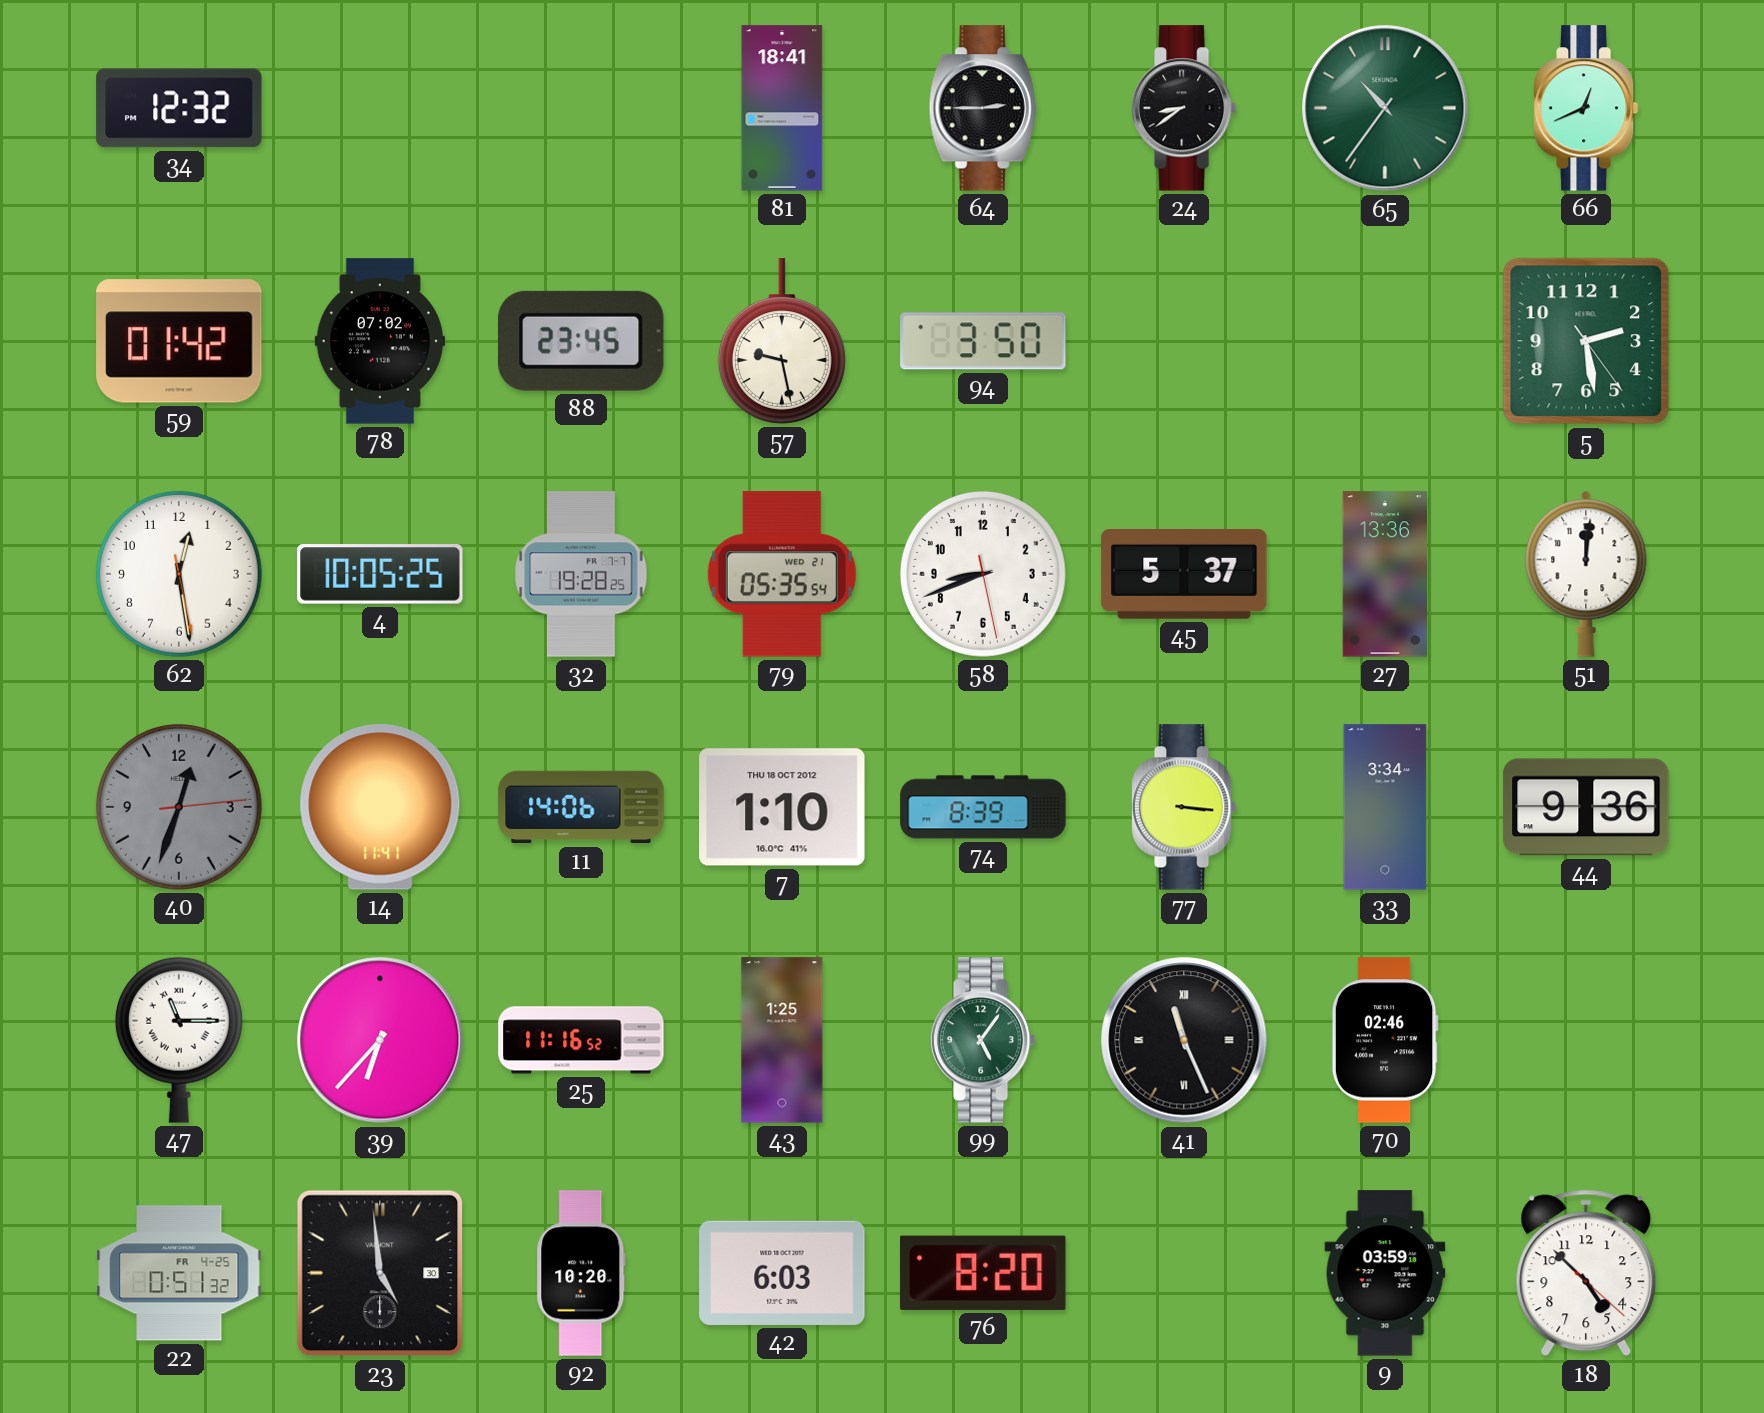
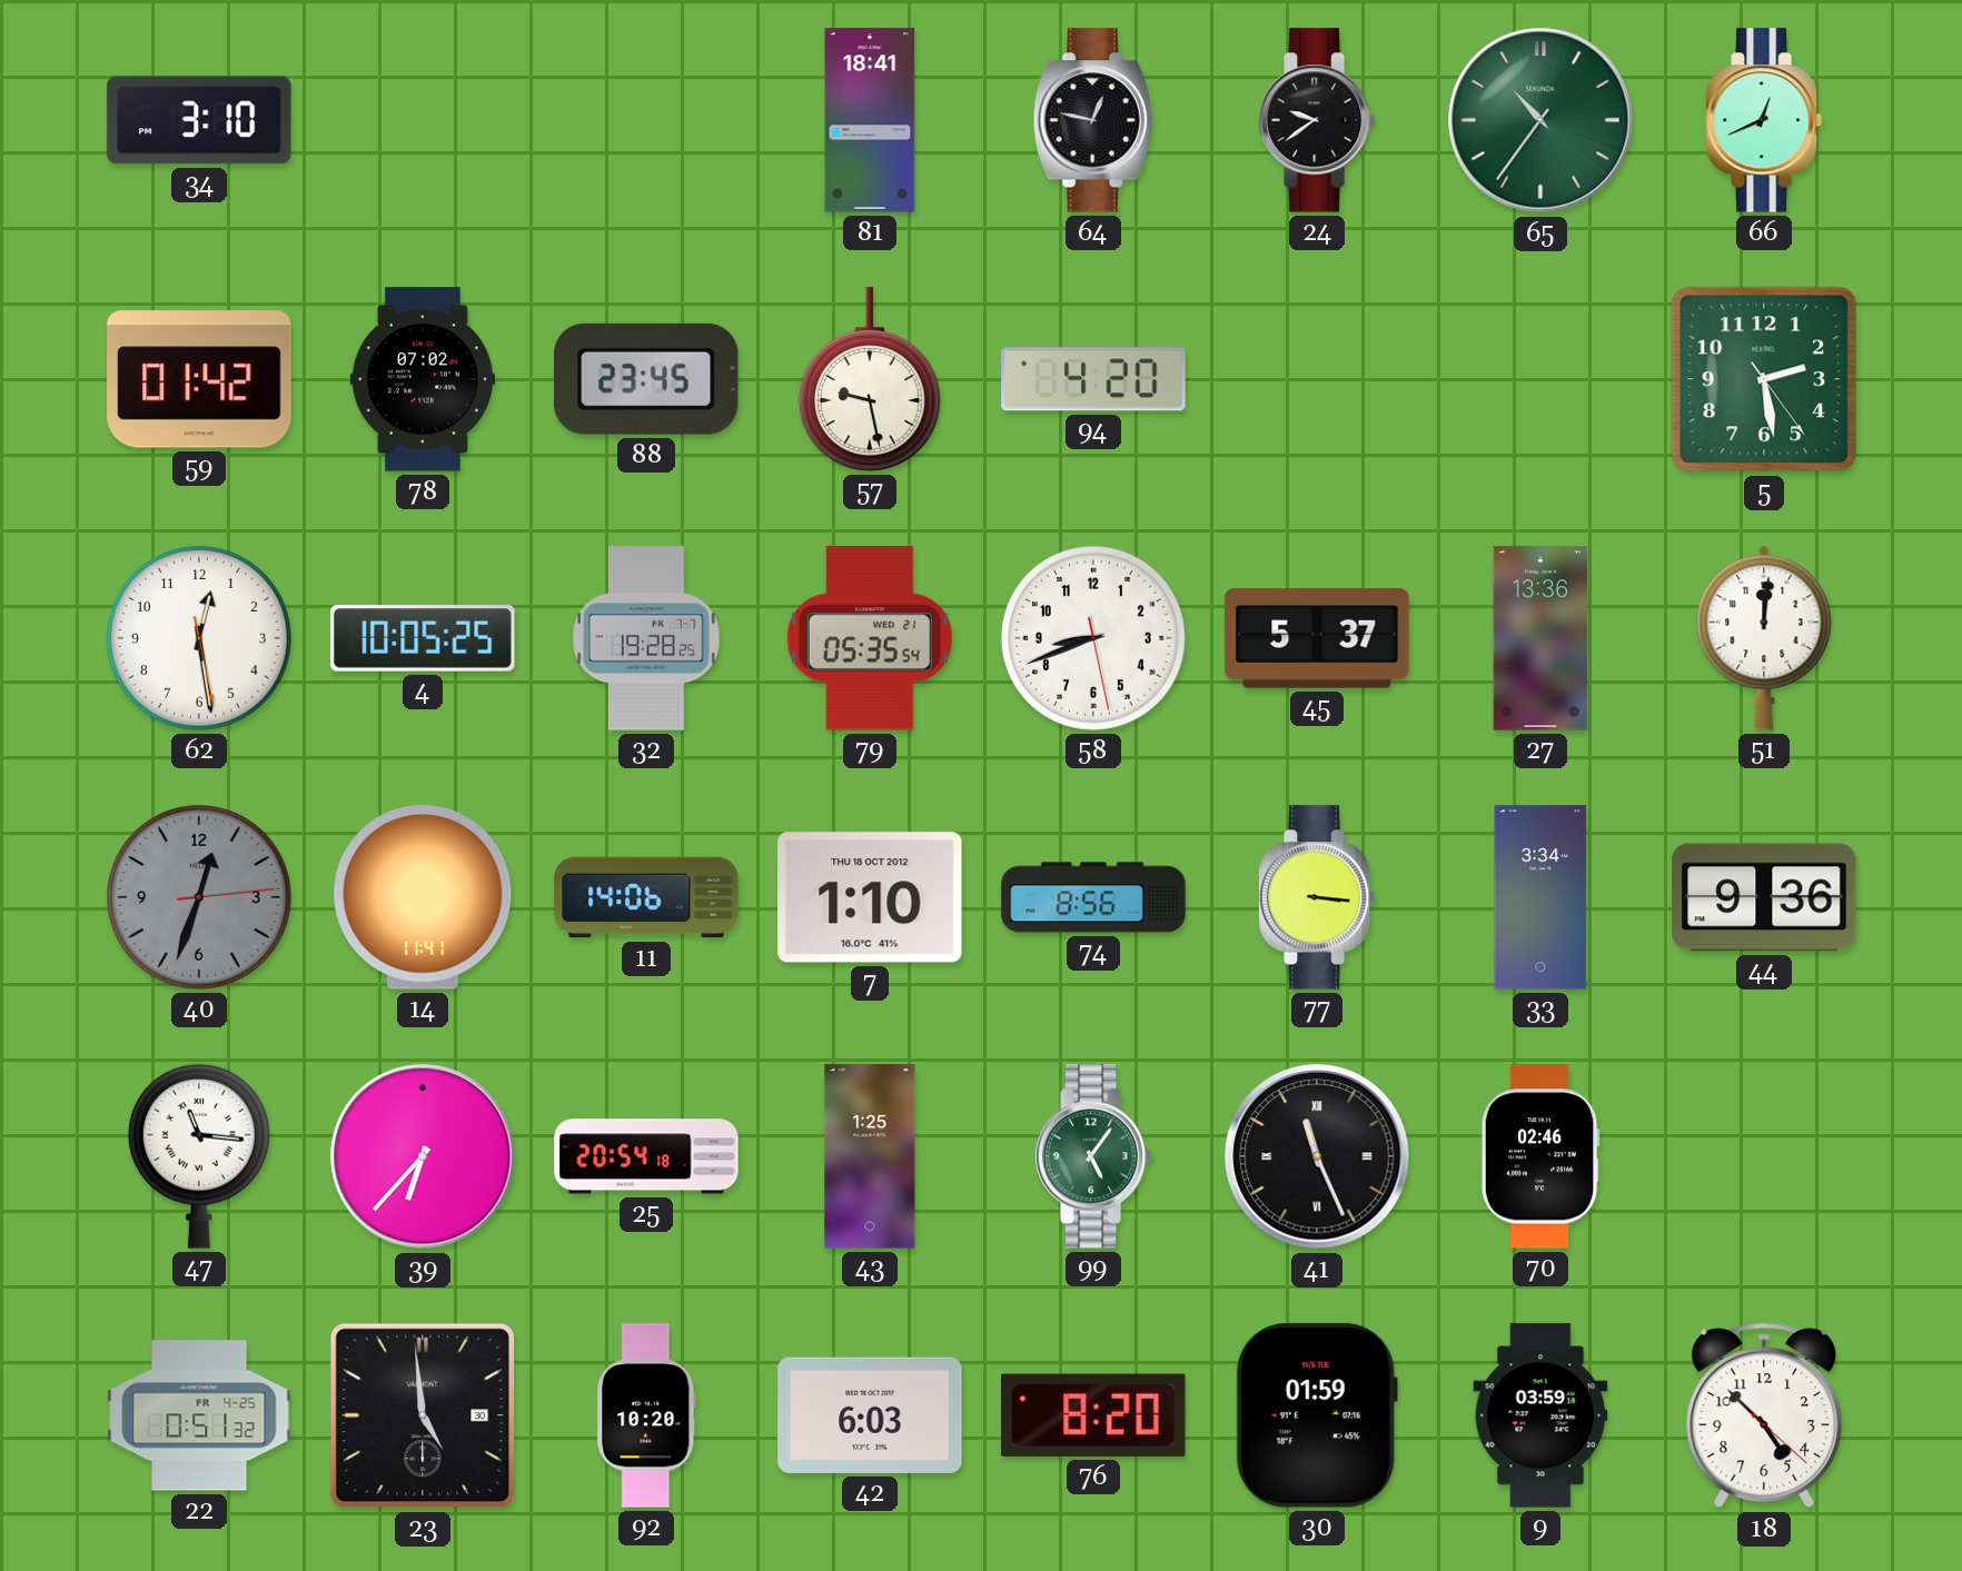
34: 12:32 -> 3:10
64: 2:45 -> 12:47
24: 8:39 -> 9:39
94: 3:50 -> 4:20
74: 8:39 -> 8:56
47: 11:15 -> 11:16
25: 11:16 -> 20:54
30: none -> 01:59
